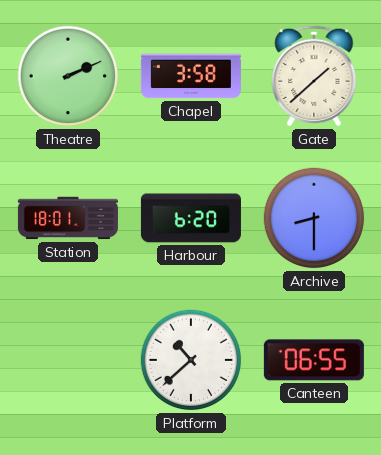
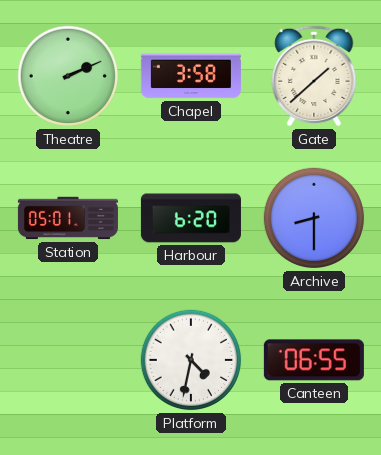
Station: 18:01 -> 05:01
Platform: 10:38 -> 4:32
